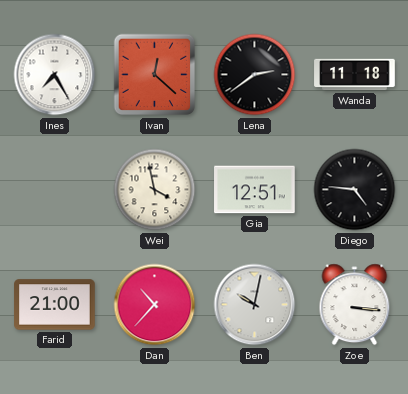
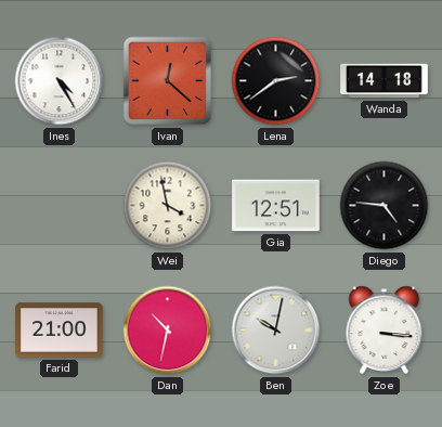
Ines: 7:25 -> 4:25
Wanda: 11:18 -> 14:18
Dan: 10:37 -> 10:32
